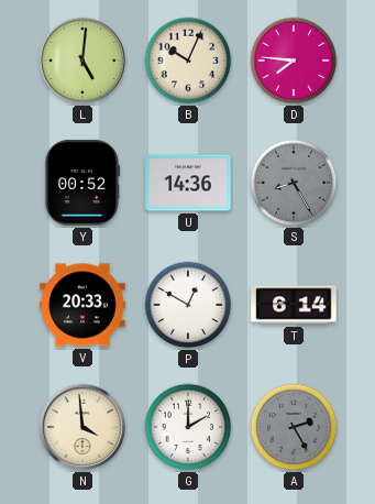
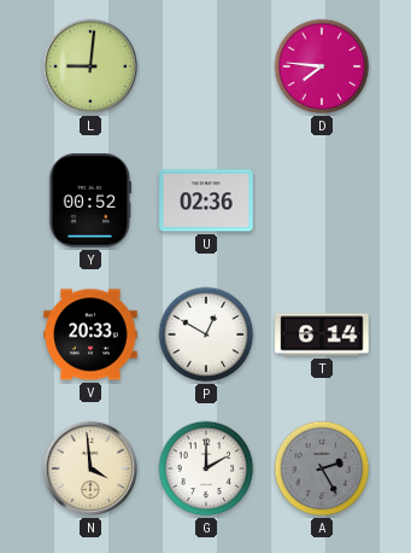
L: 5:01 -> 9:01
B: 10:04 -> none
U: 14:36 -> 02:36
S: 8:25 -> none
